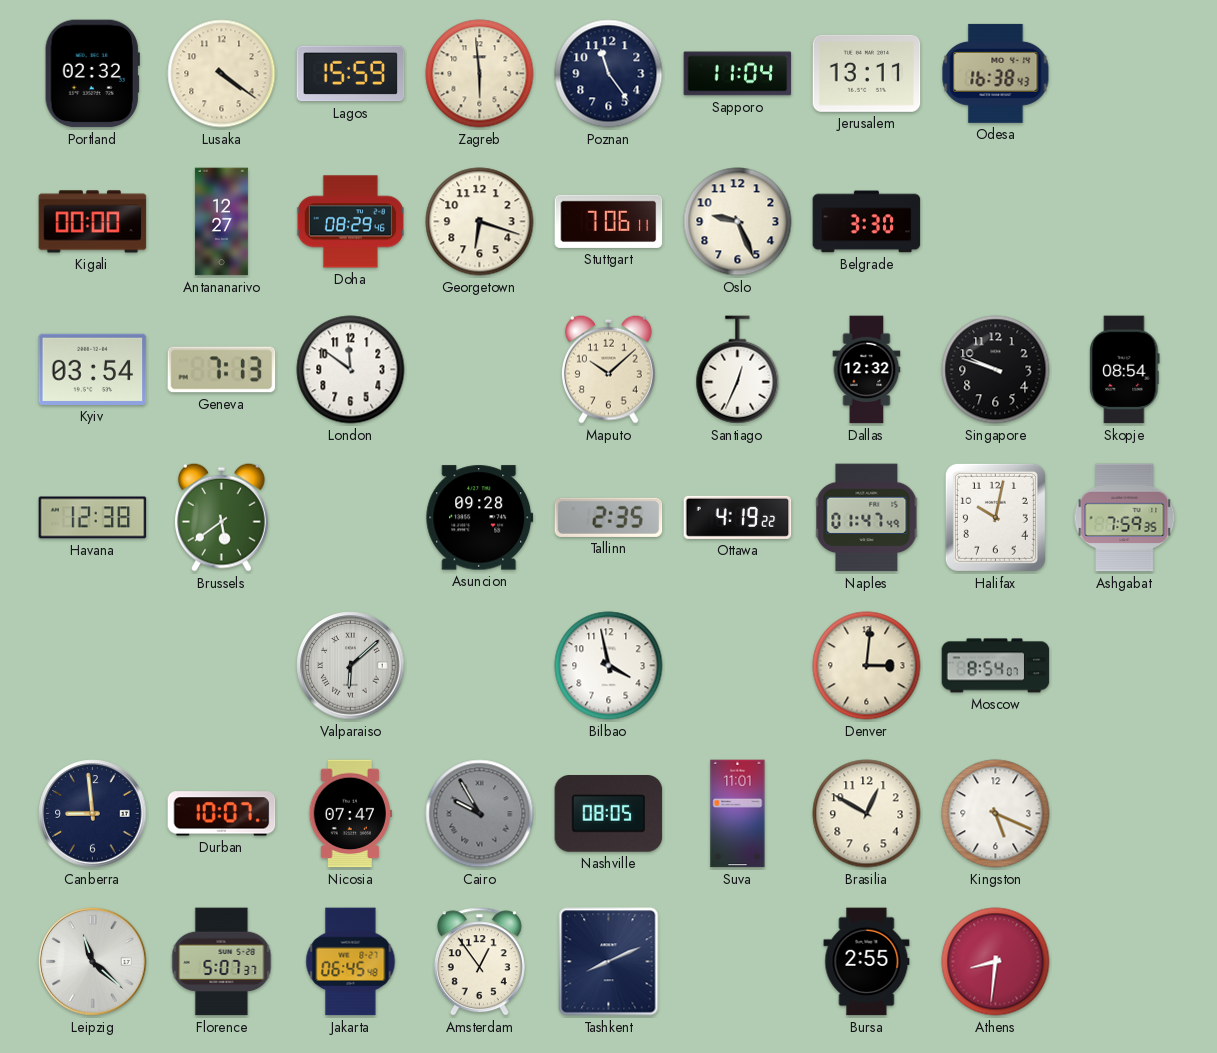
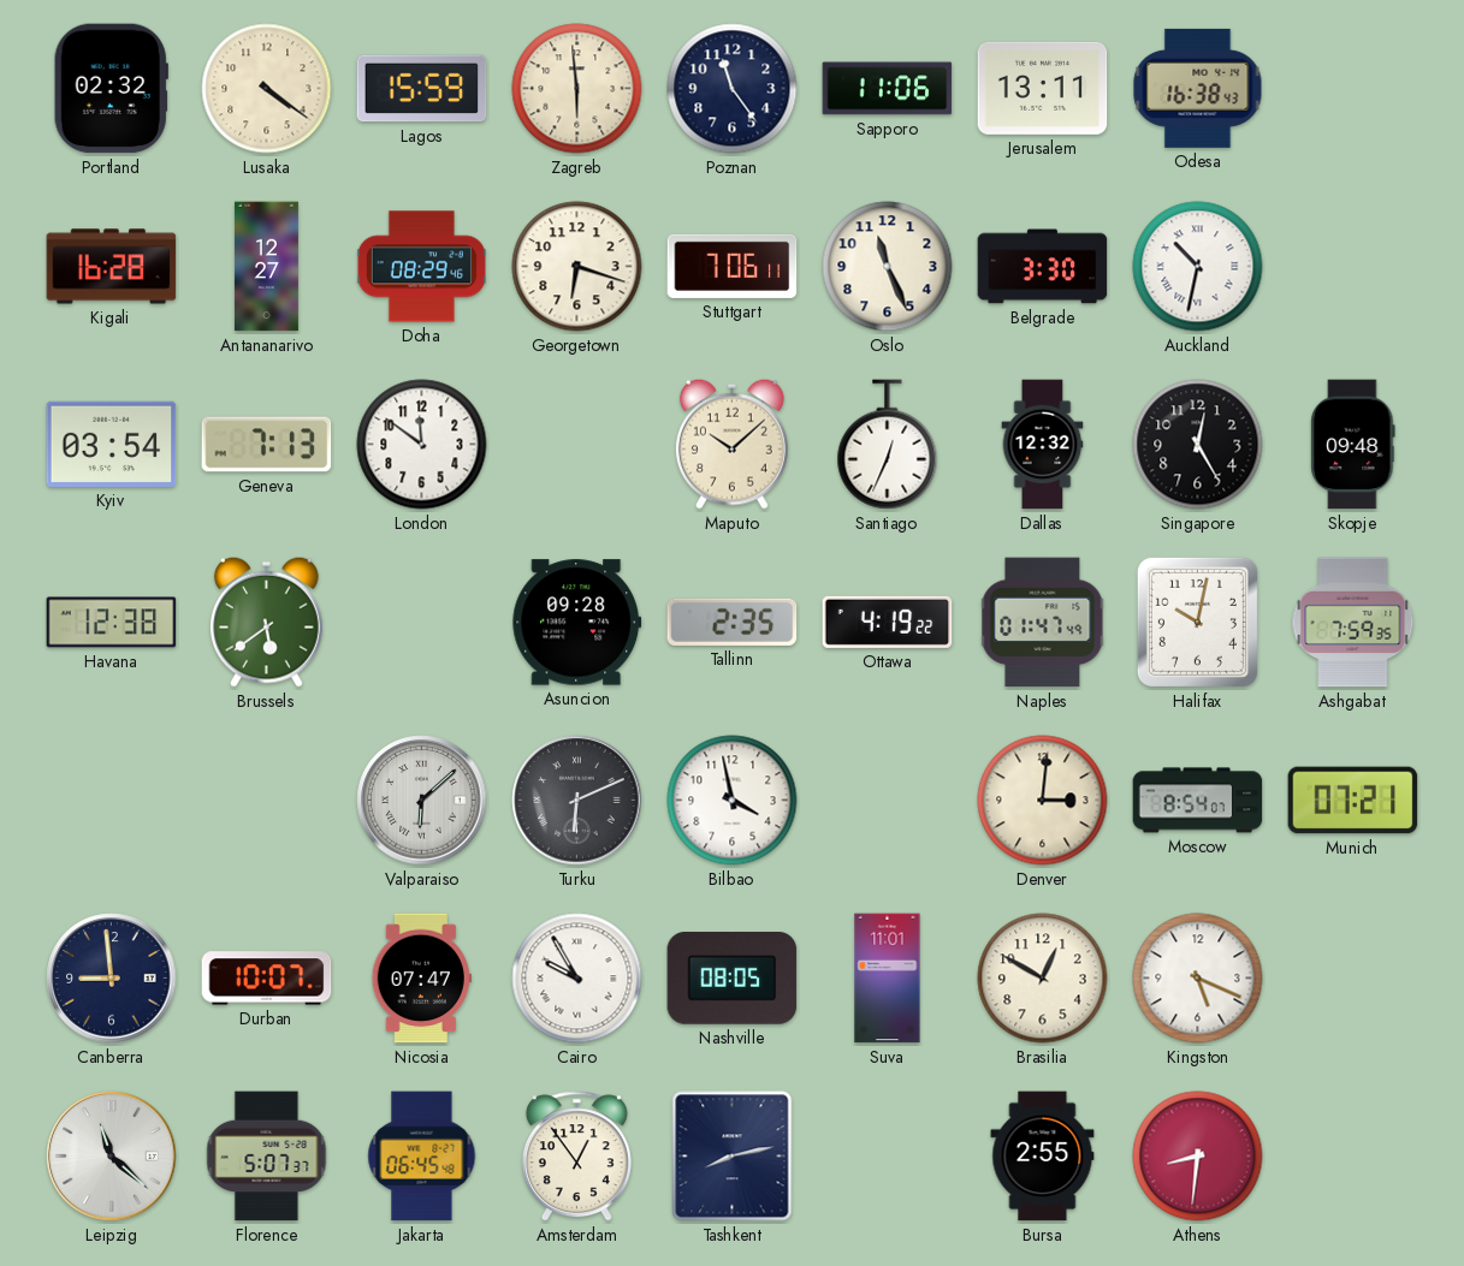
Sapporo: 11:04 -> 11:06
Kigali: 00:00 -> 16:28
Oslo: 9:26 -> 11:26
Auckland: none -> 10:32
Singapore: 9:48 -> 12:25
Skopje: 08:54 -> 09:48
Turku: none -> 6:11
Munich: none -> 07:21
Cairo dial: grey -> white
Tashkent: 8:11 -> 8:13
